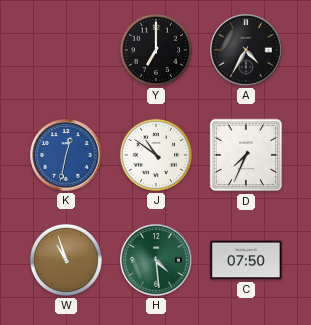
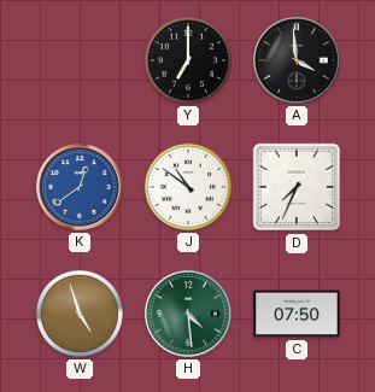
A: 4:35 -> 3:59
K: 12:32 -> 12:39
W: 10:57 -> 4:57
